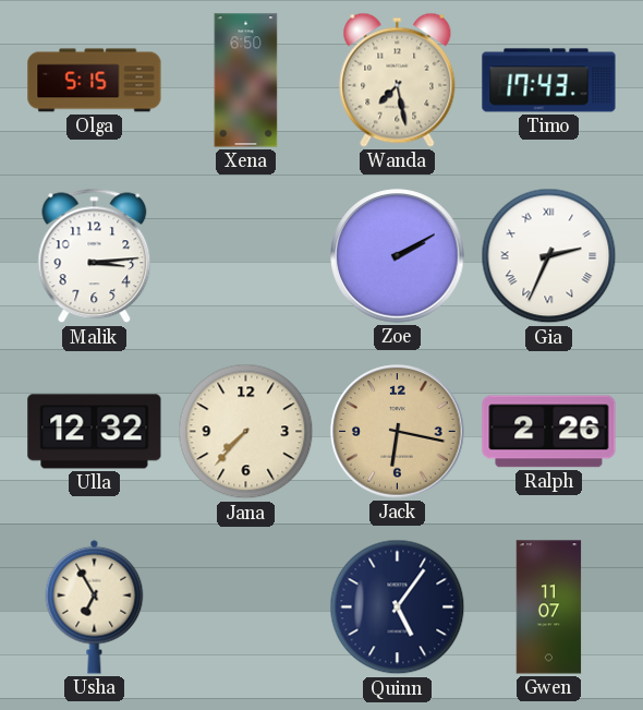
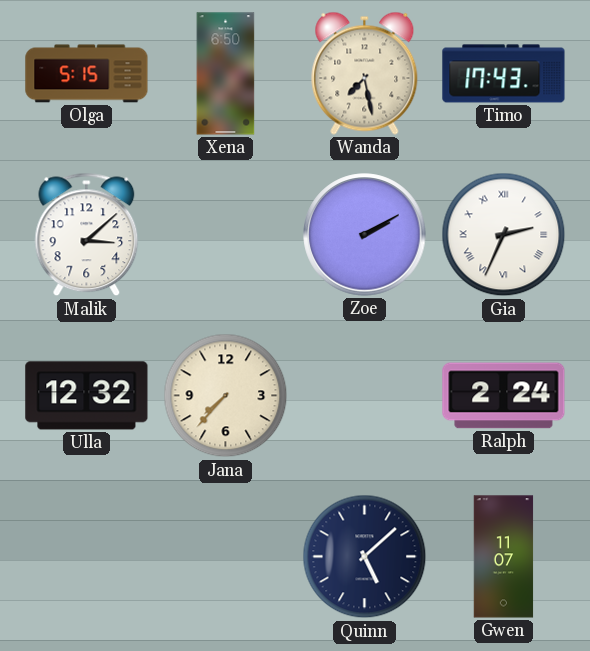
Malik: 3:14 -> 3:08
Jack: 6:17 -> none
Ralph: 2:26 -> 2:24
Usha: 6:55 -> none
Quinn: 5:06 -> 5:08
